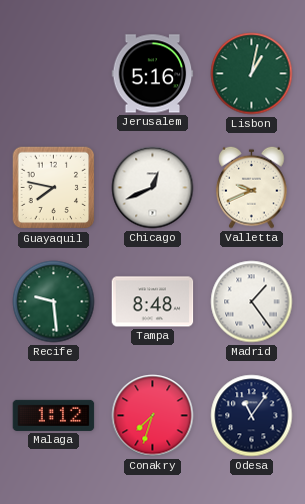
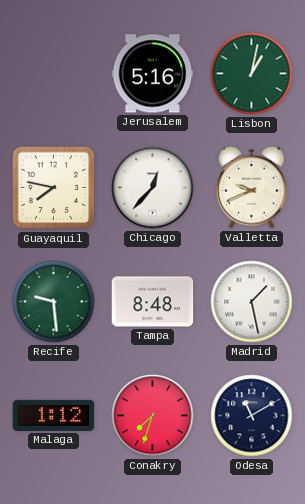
Chicago: 12:41 -> 12:37
Madrid: 1:24 -> 1:28
Odesa: 11:06 -> 11:10
